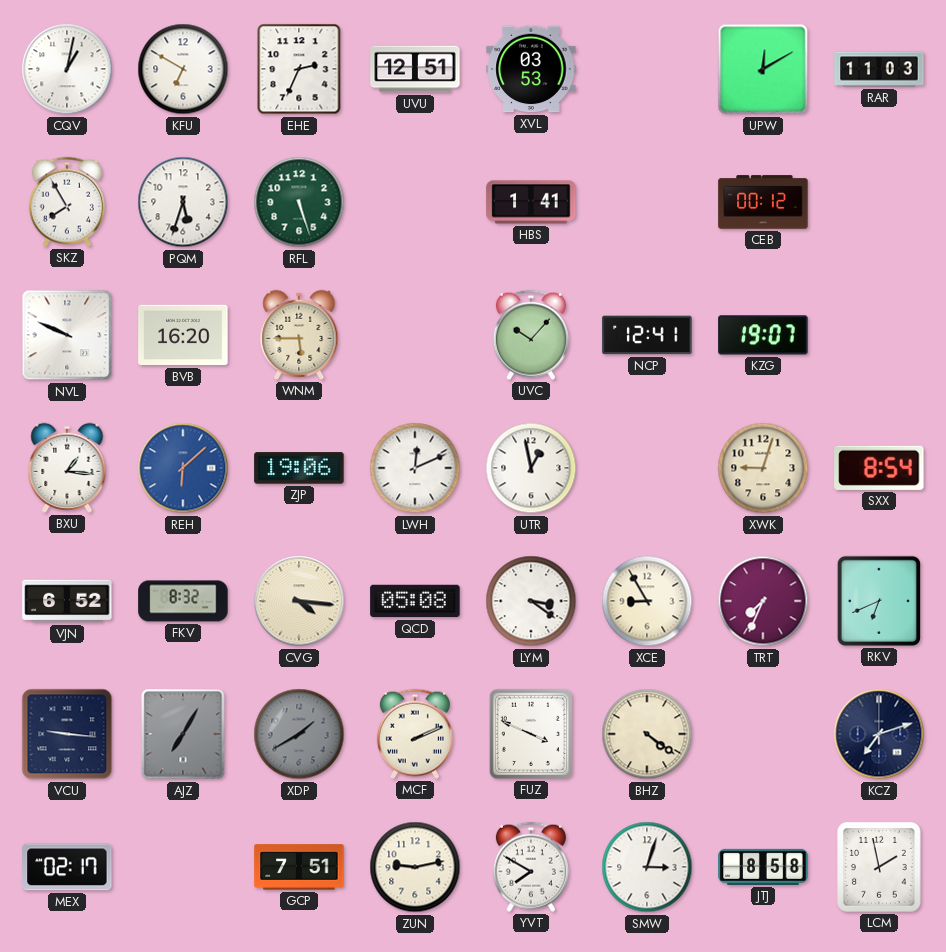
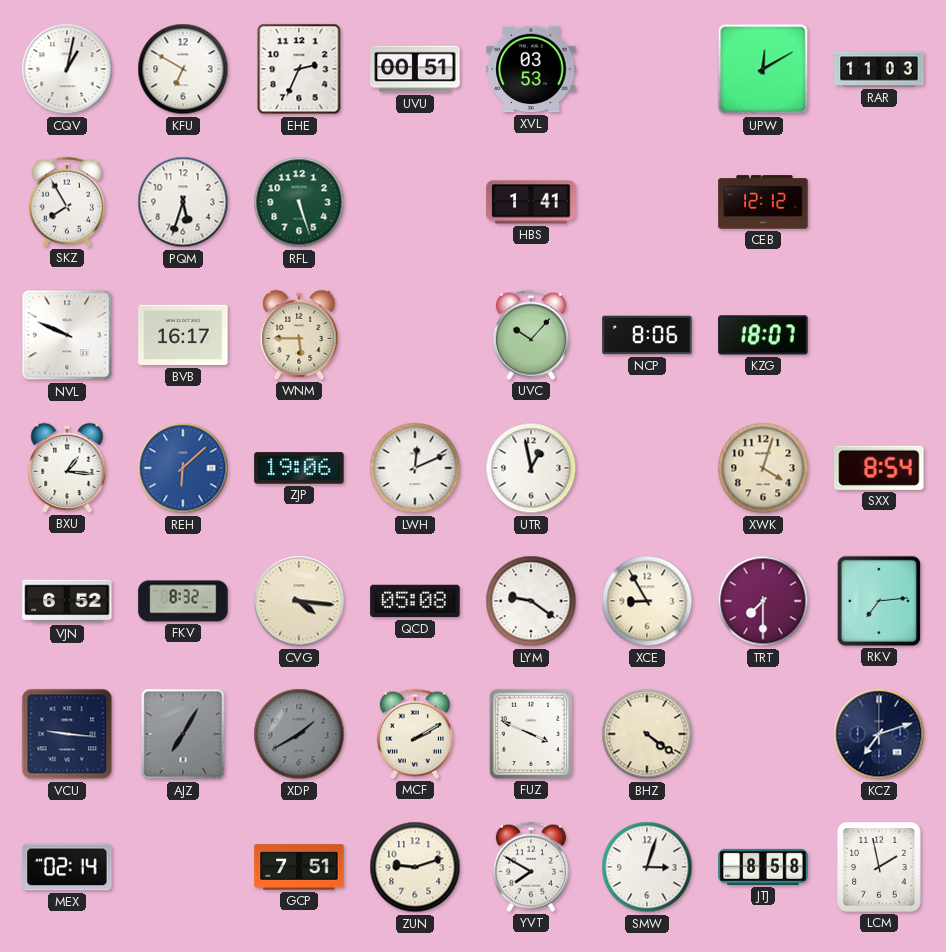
UVU: 12:51 -> 00:51
CEB: 00:12 -> 12:12
BVB: 16:20 -> 16:17
NCP: 12:41 -> 8:06
KZG: 19:07 -> 18:07
XWK: 9:03 -> 4:03
LYM: 3:21 -> 9:21
TRT: 7:34 -> 7:30
RKV: 6:41 -> 7:14
MCF: 2:11 -> 2:10
MEX: 02:17 -> 02:14
ZUN: 9:13 -> 9:12
